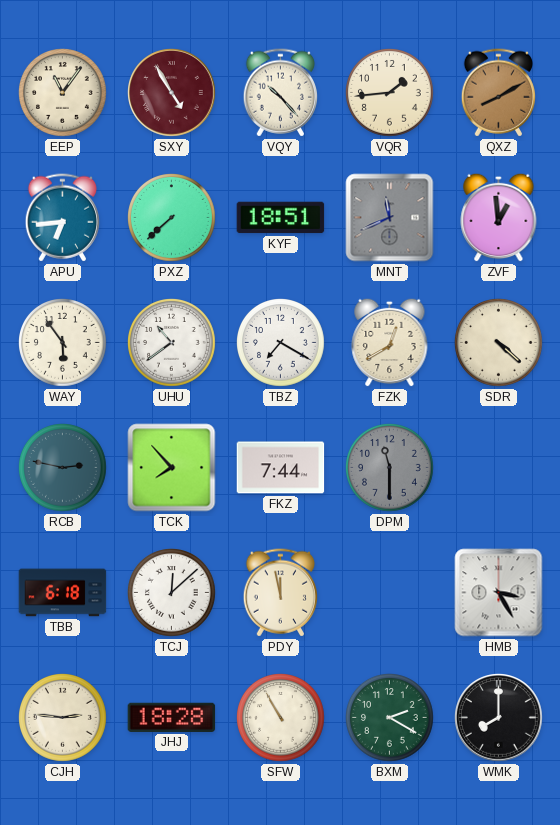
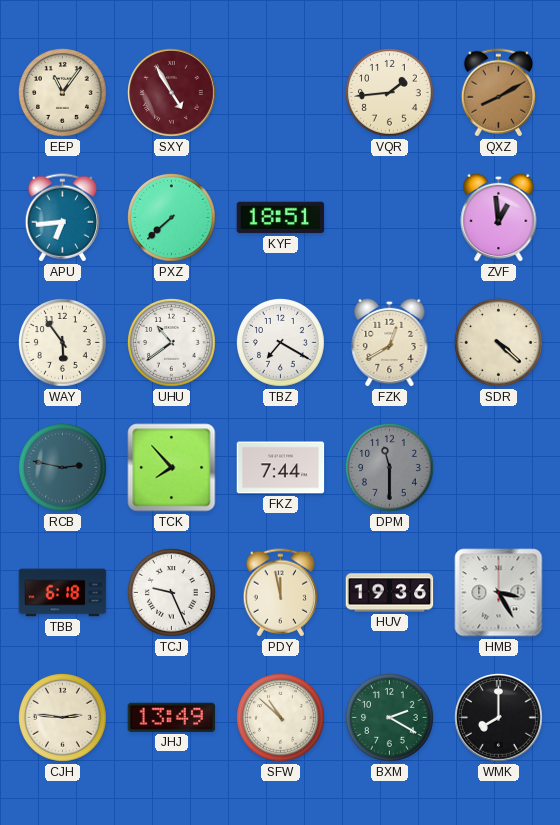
VQY: 10:23 -> none
MNT: 11:41 -> none
TCJ: 12:08 -> 9:26
HUV: none -> 19:36
JHJ: 18:28 -> 13:49
SFW: 10:55 -> 10:52
